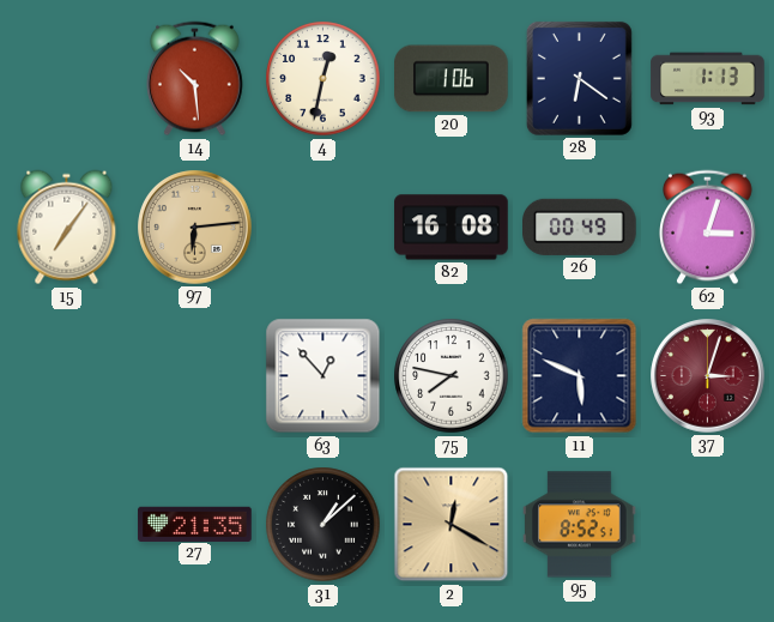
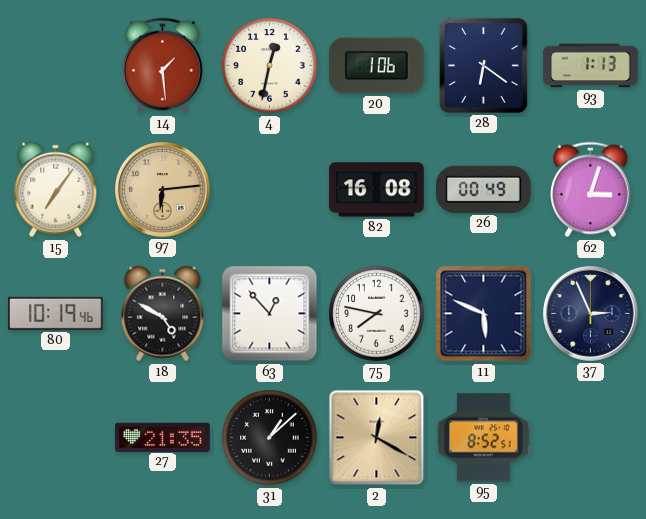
14: 10:29 -> 1:29
80: none -> 10:19
18: none -> 4:50
37: 3:03 -> 2:56
37 dial: burgundy -> navy
